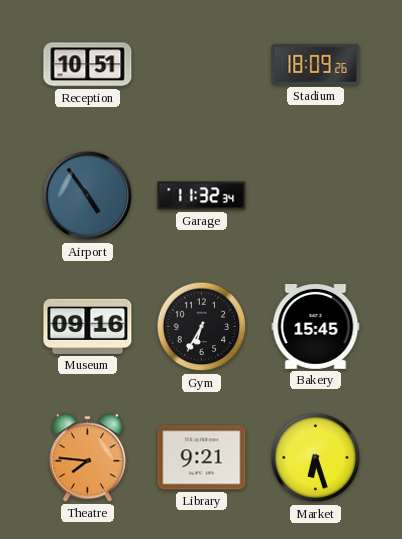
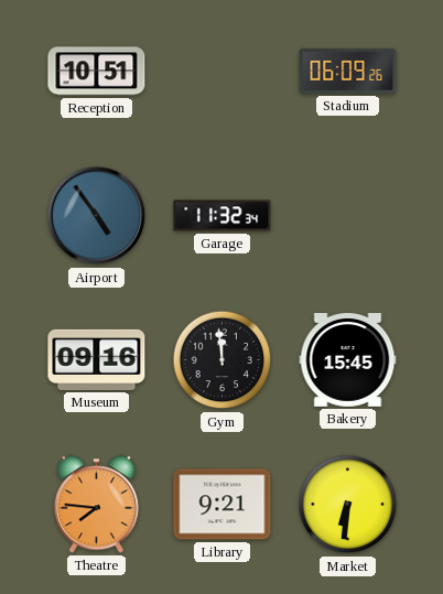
Stadium: 18:09 -> 06:09
Gym: 6:35 -> 11:59
Market: 6:27 -> 6:31
